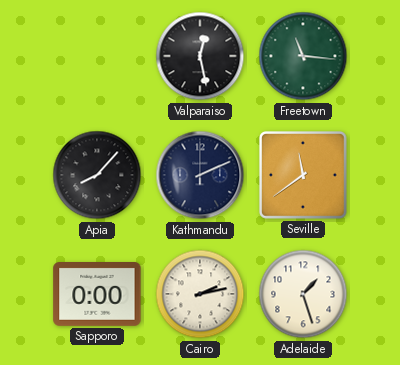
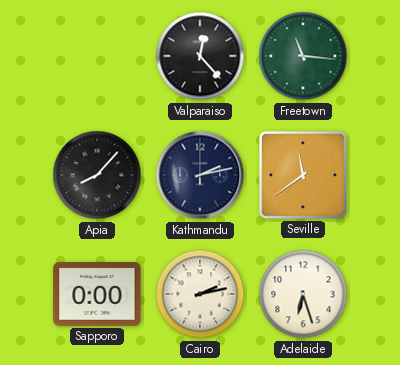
Valparaiso: 12:28 -> 12:23
Kathmandu: 2:11 -> 2:13
Adelaide: 1:27 -> 6:27
